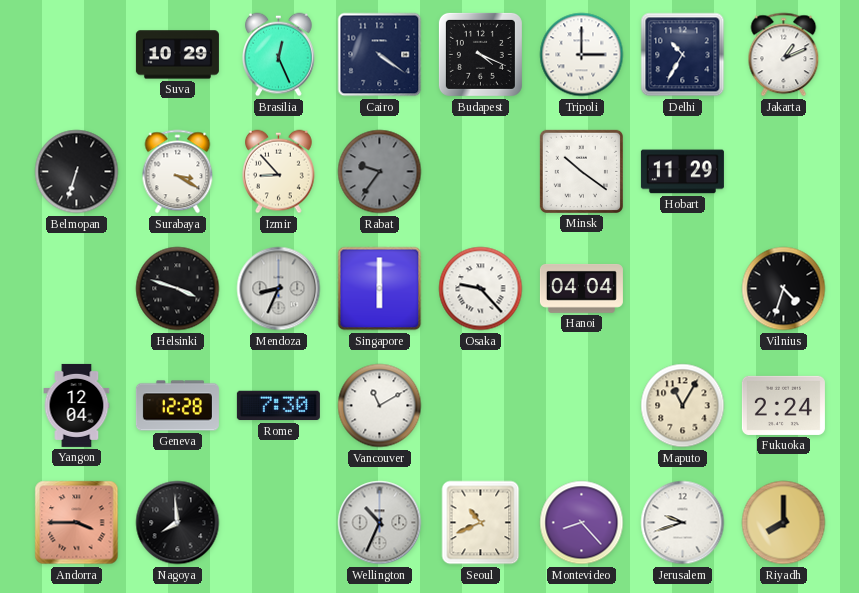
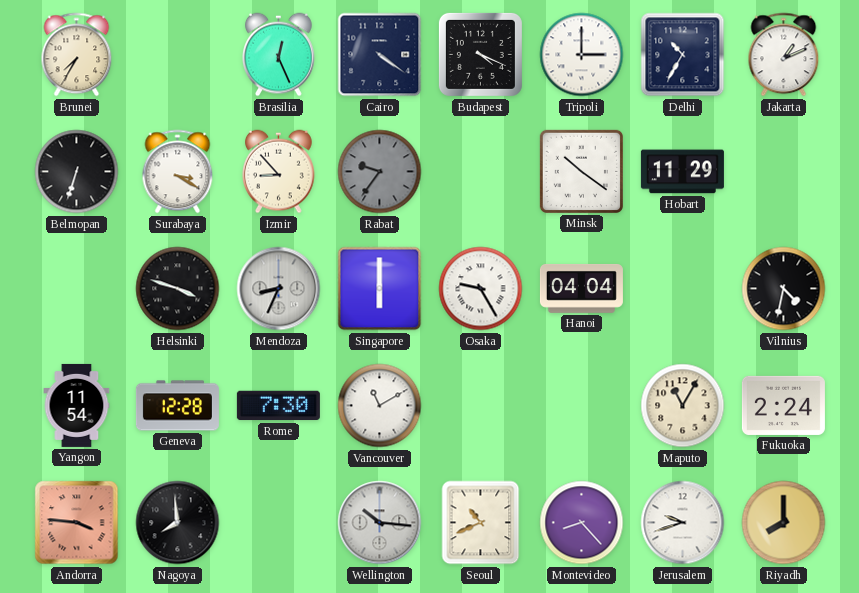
Brunei: none -> 7:35
Suva: 10:29 -> none
Osaka: 9:23 -> 9:25
Vilnius: 4:33 -> 4:32
Yangon: 12:04 -> 11:54
Andorra: 3:45 -> 3:46
Wellington: 10:34 -> 10:16
